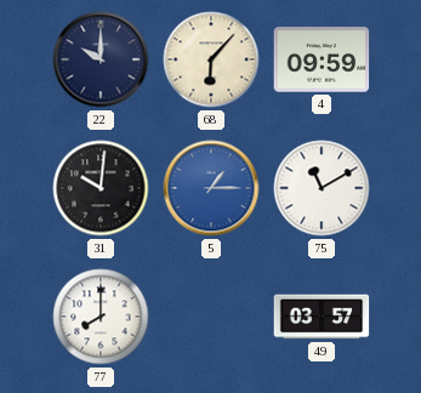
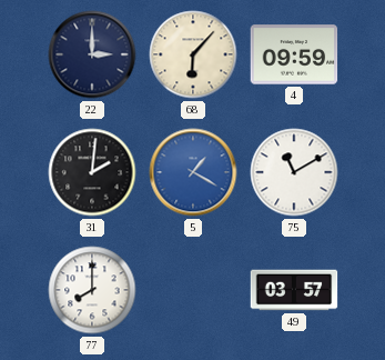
22: 10:00 -> 3:00
31: 10:01 -> 2:01
5: 1:15 -> 1:20
